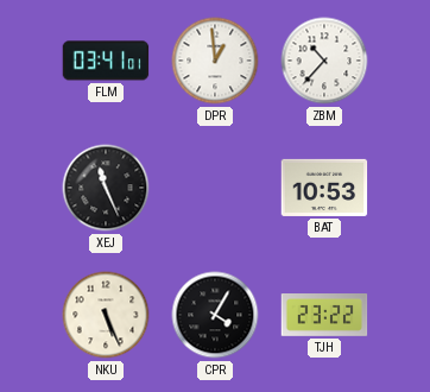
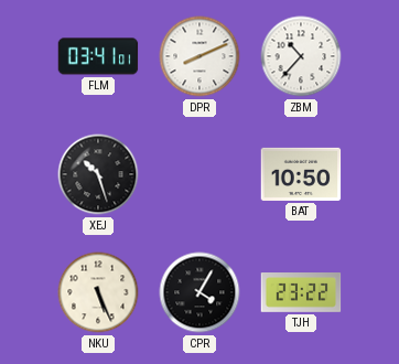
DPR: 12:59 -> 8:11
XEJ: 11:26 -> 10:27
BAT: 10:53 -> 10:50
